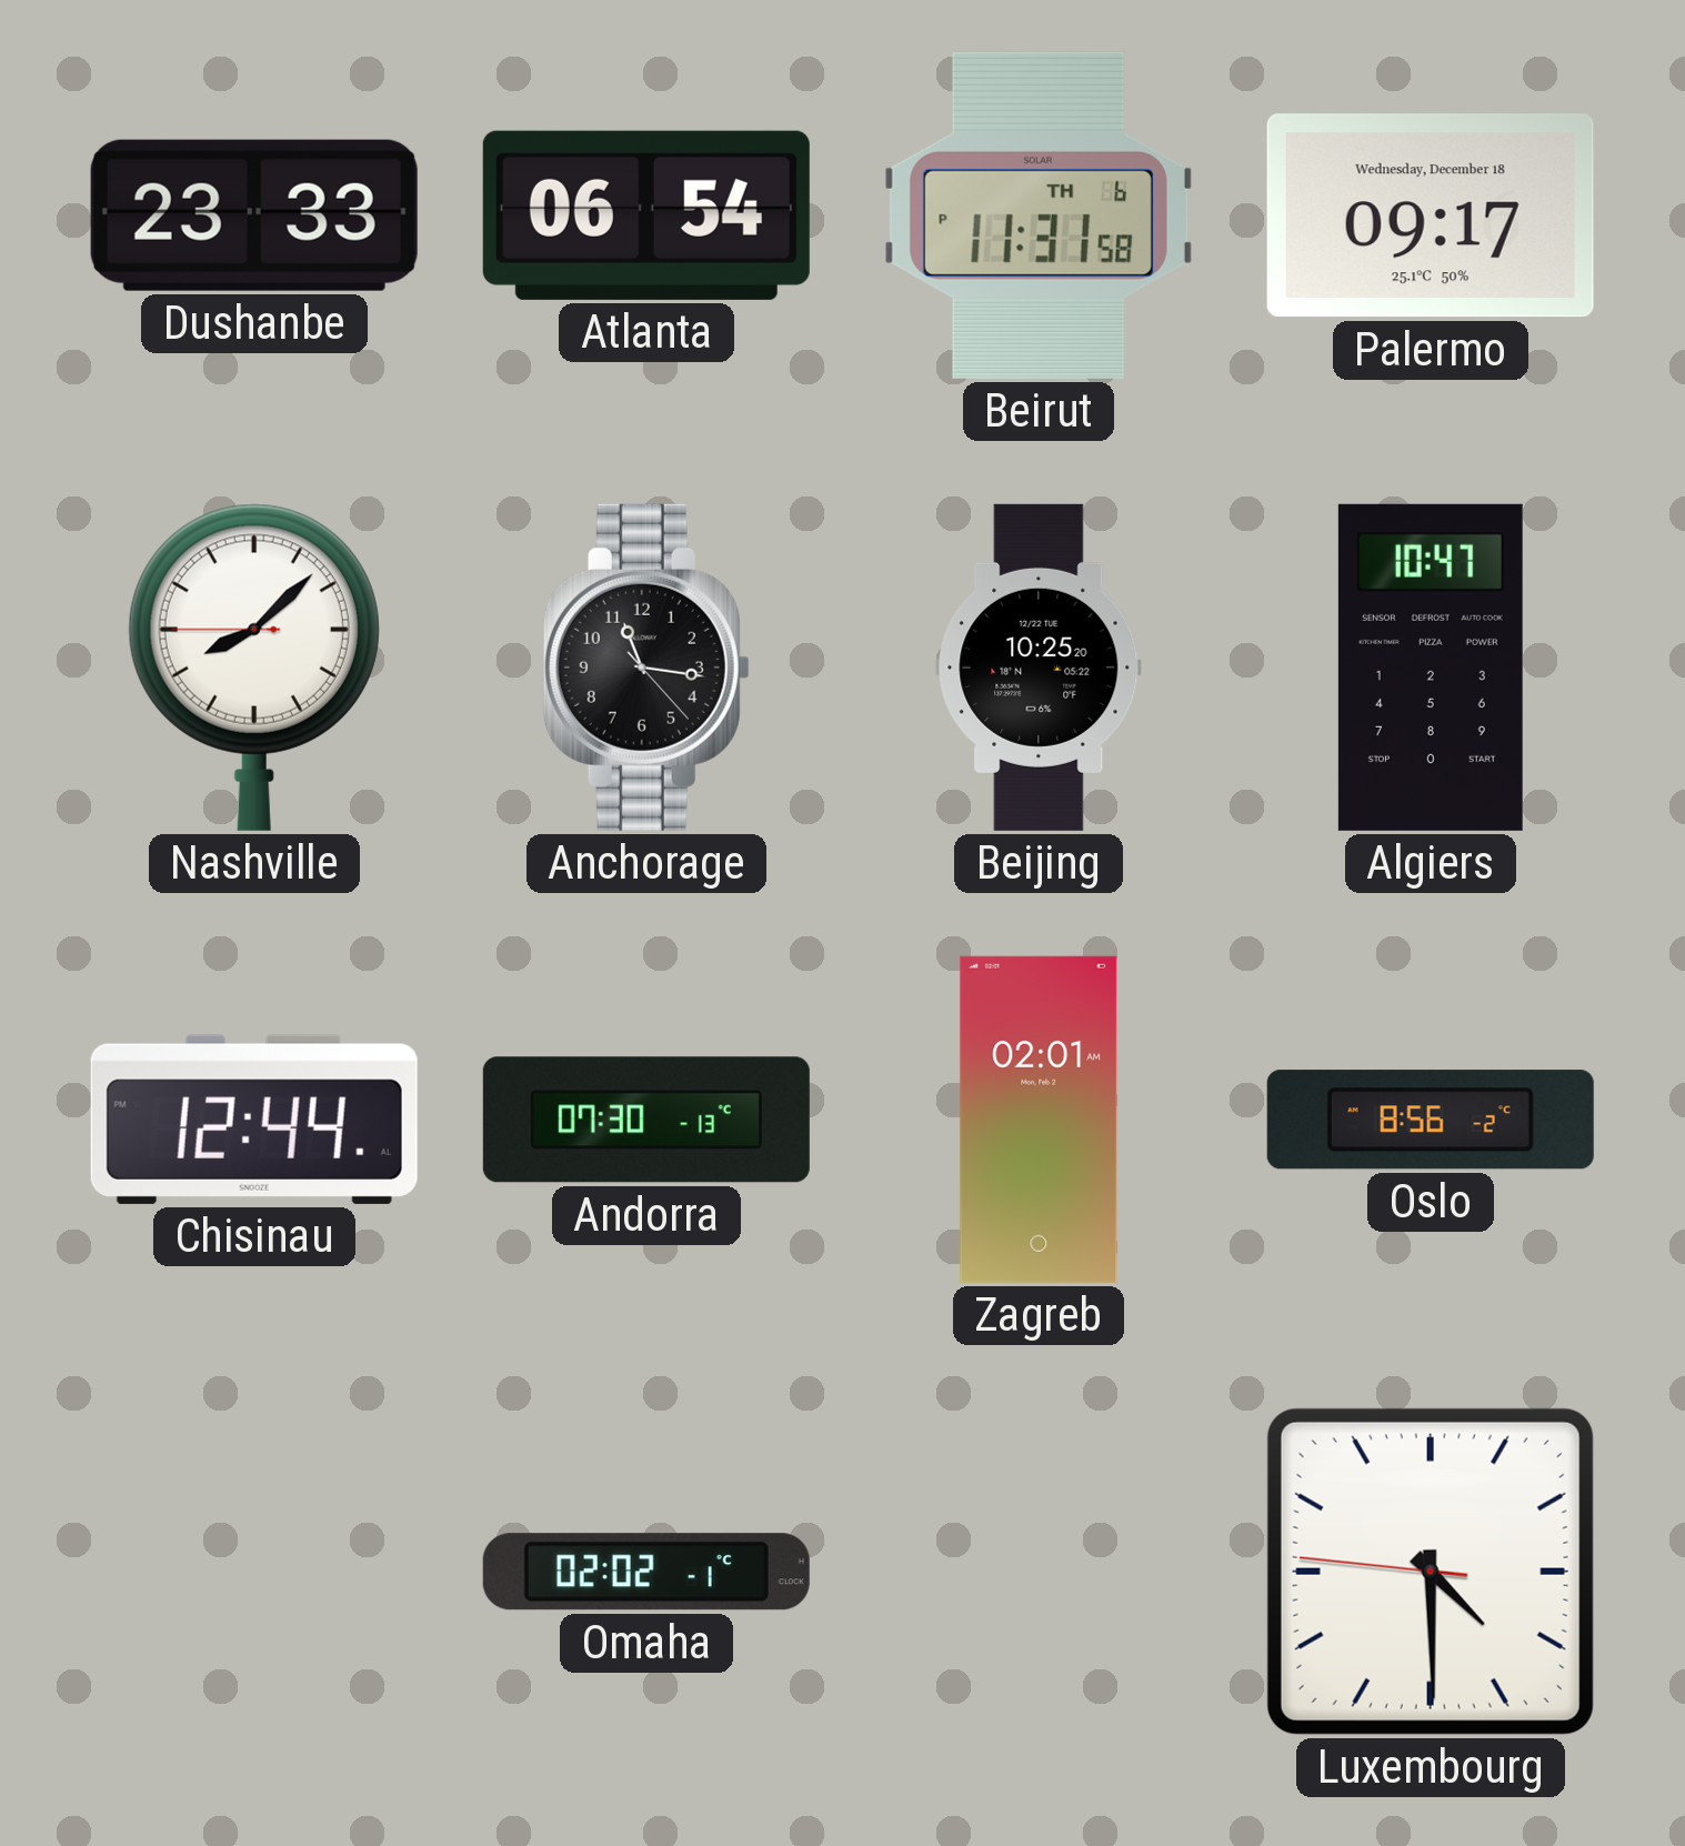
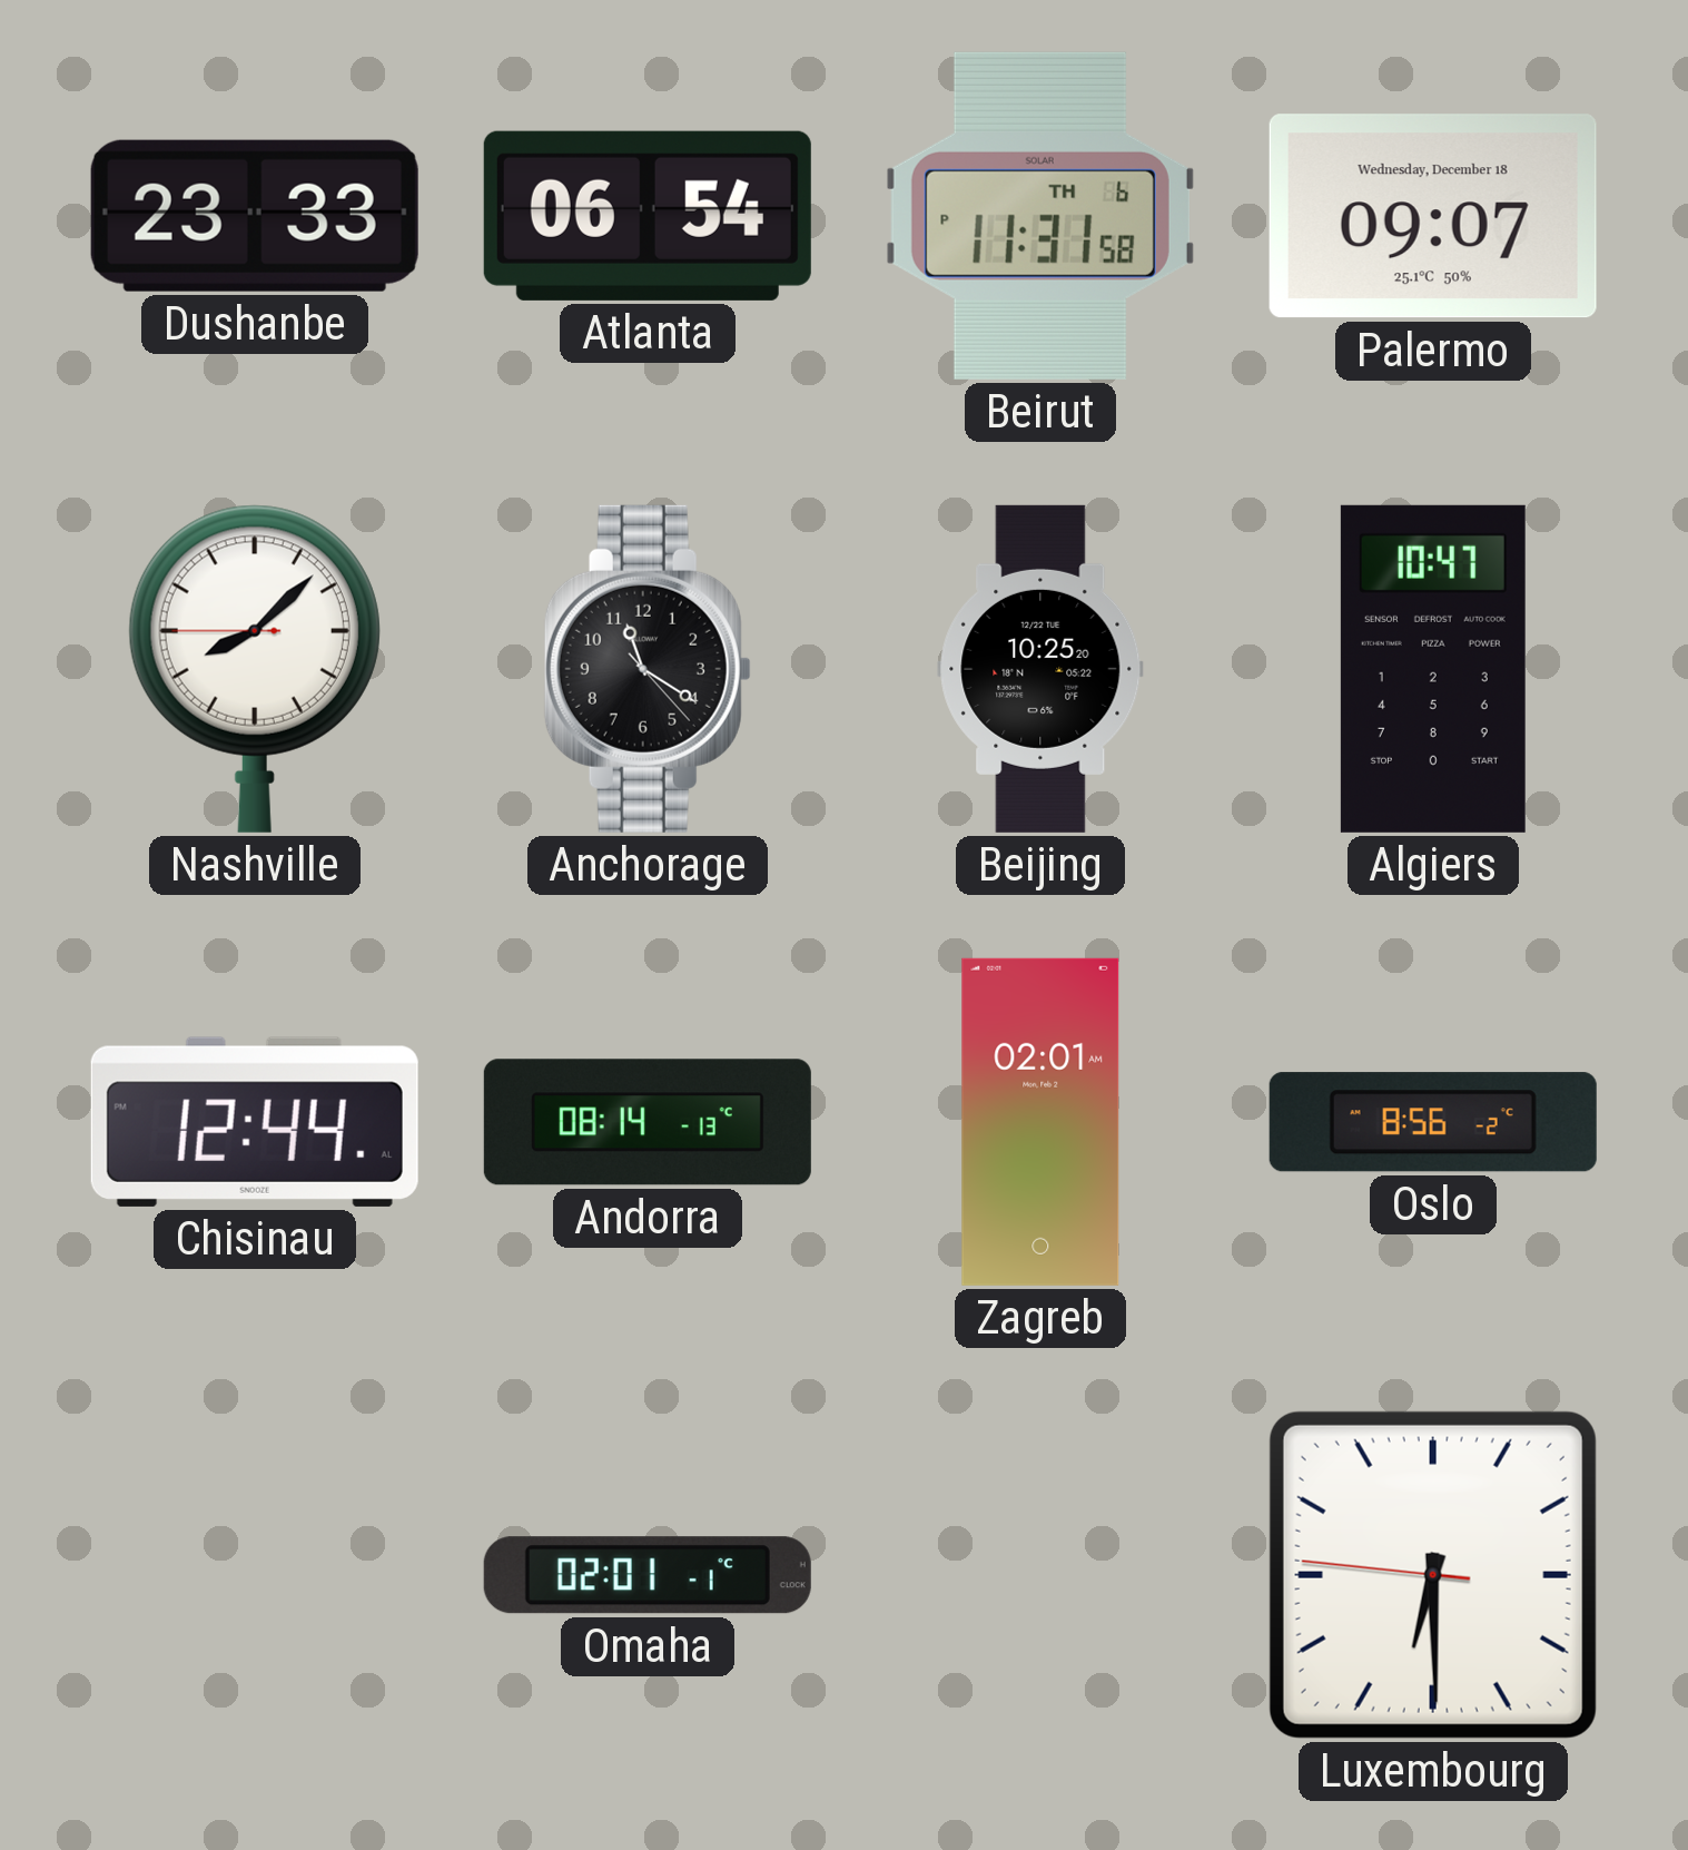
Palermo: 09:17 -> 09:07
Anchorage: 11:16 -> 11:20
Andorra: 07:30 -> 08:14
Omaha: 02:02 -> 02:01
Luxembourg: 4:29 -> 6:29
